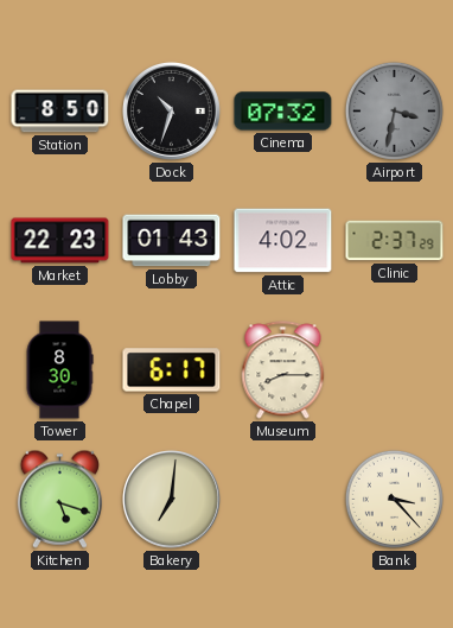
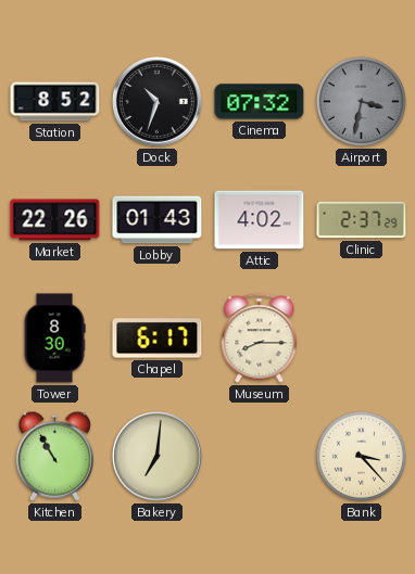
Station: 8:50 -> 8:52
Market: 22:23 -> 22:26
Kitchen: 5:18 -> 10:55
